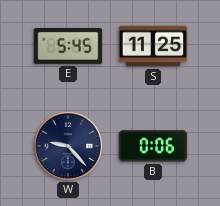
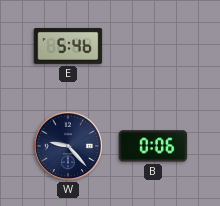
E: 5:45 -> 5:46
S: 11:25 -> none
